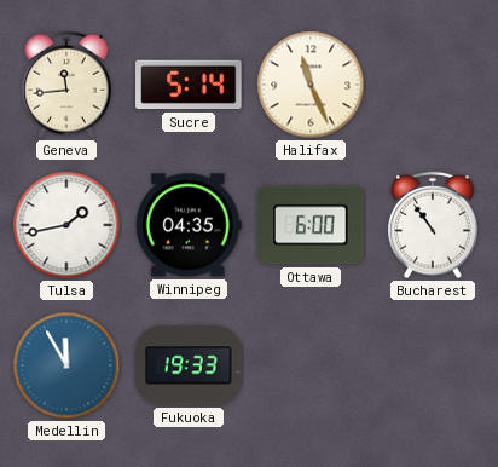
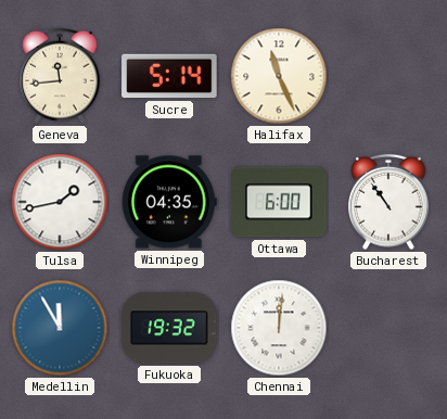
Fukuoka: 19:33 -> 19:32
Chennai: none -> 12:01
